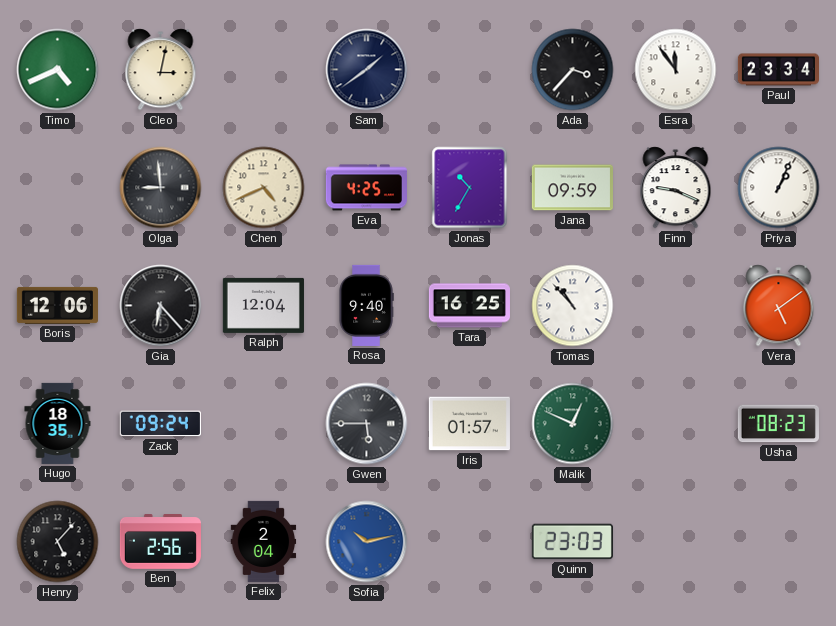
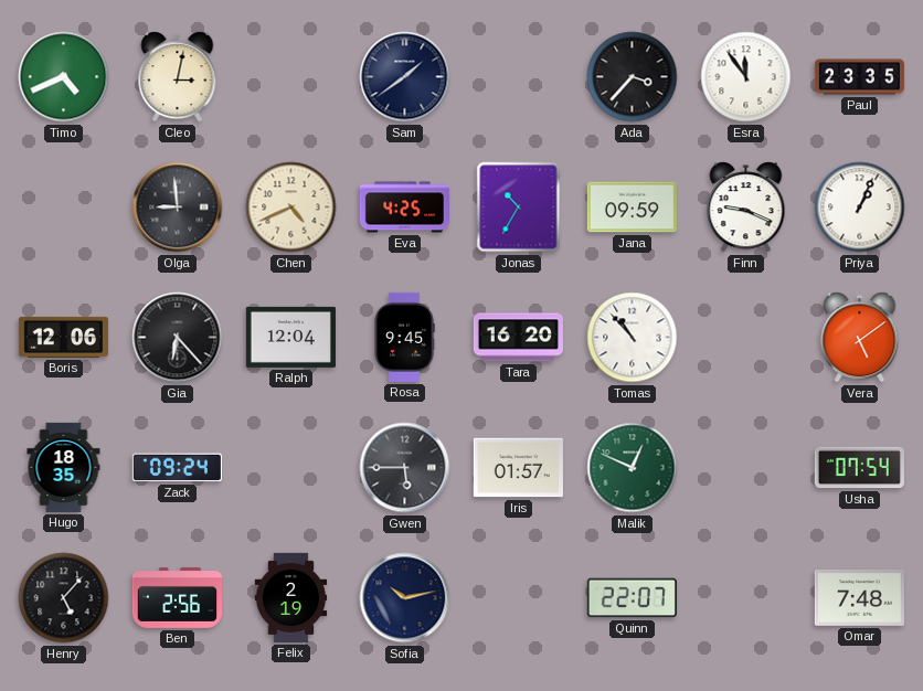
Paul: 23:34 -> 23:35
Rosa: 9:40 -> 9:45
Tara: 16:25 -> 16:20
Usha: 08:23 -> 07:54
Felix: 2:04 -> 2:19
Sofia dial: blue -> navy
Quinn: 23:03 -> 22:07
Omar: none -> 7:48
